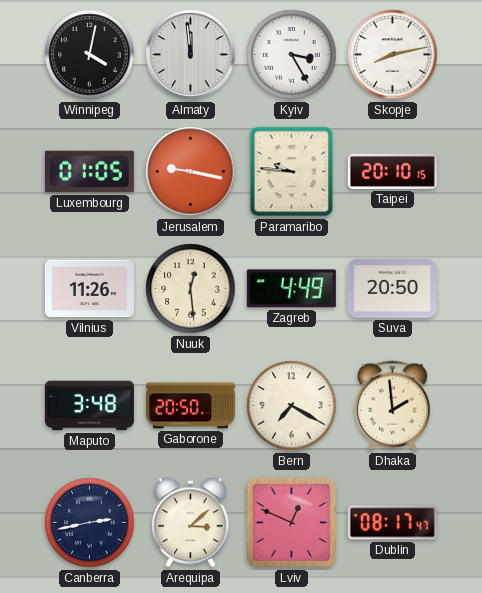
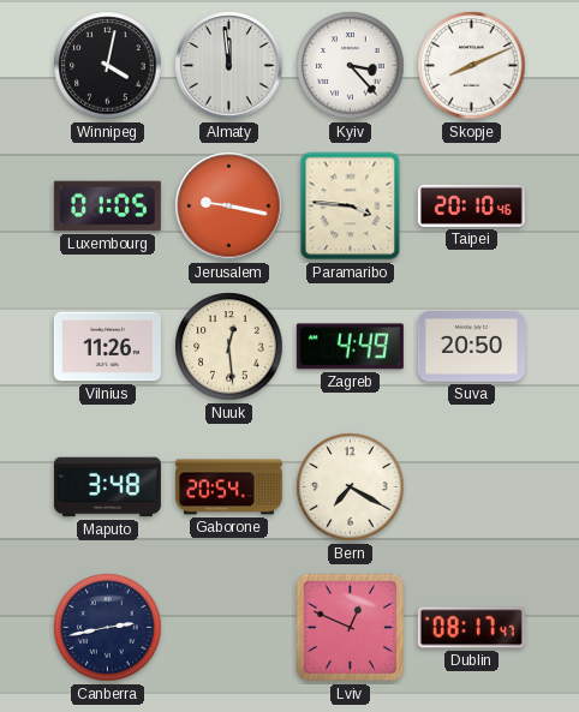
Kyiv: 3:25 -> 3:23
Skopje: 8:13 -> 8:11
Paramaribo: 9:46 -> 3:46
Taipei: 20:10:15 -> 20:10:46
Gaborone: 20:50 -> 20:54
Dhaka: 1:59 -> none
Arequipa: 3:08 -> none
